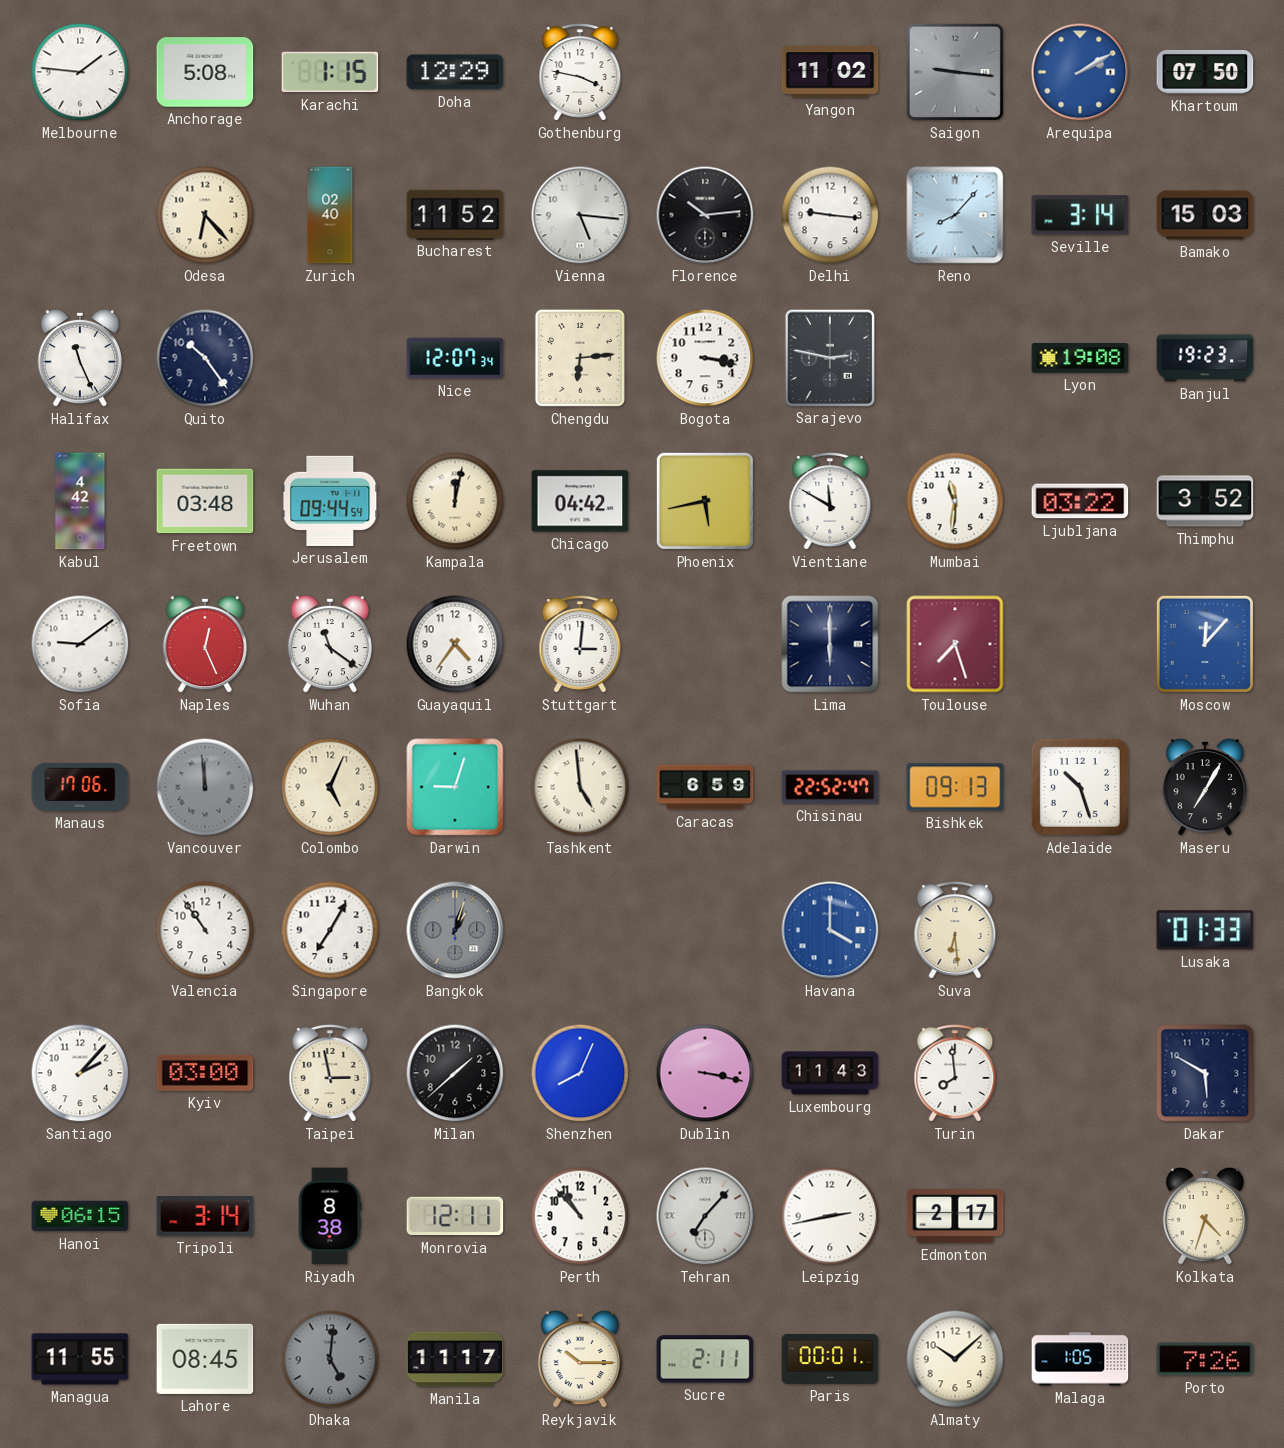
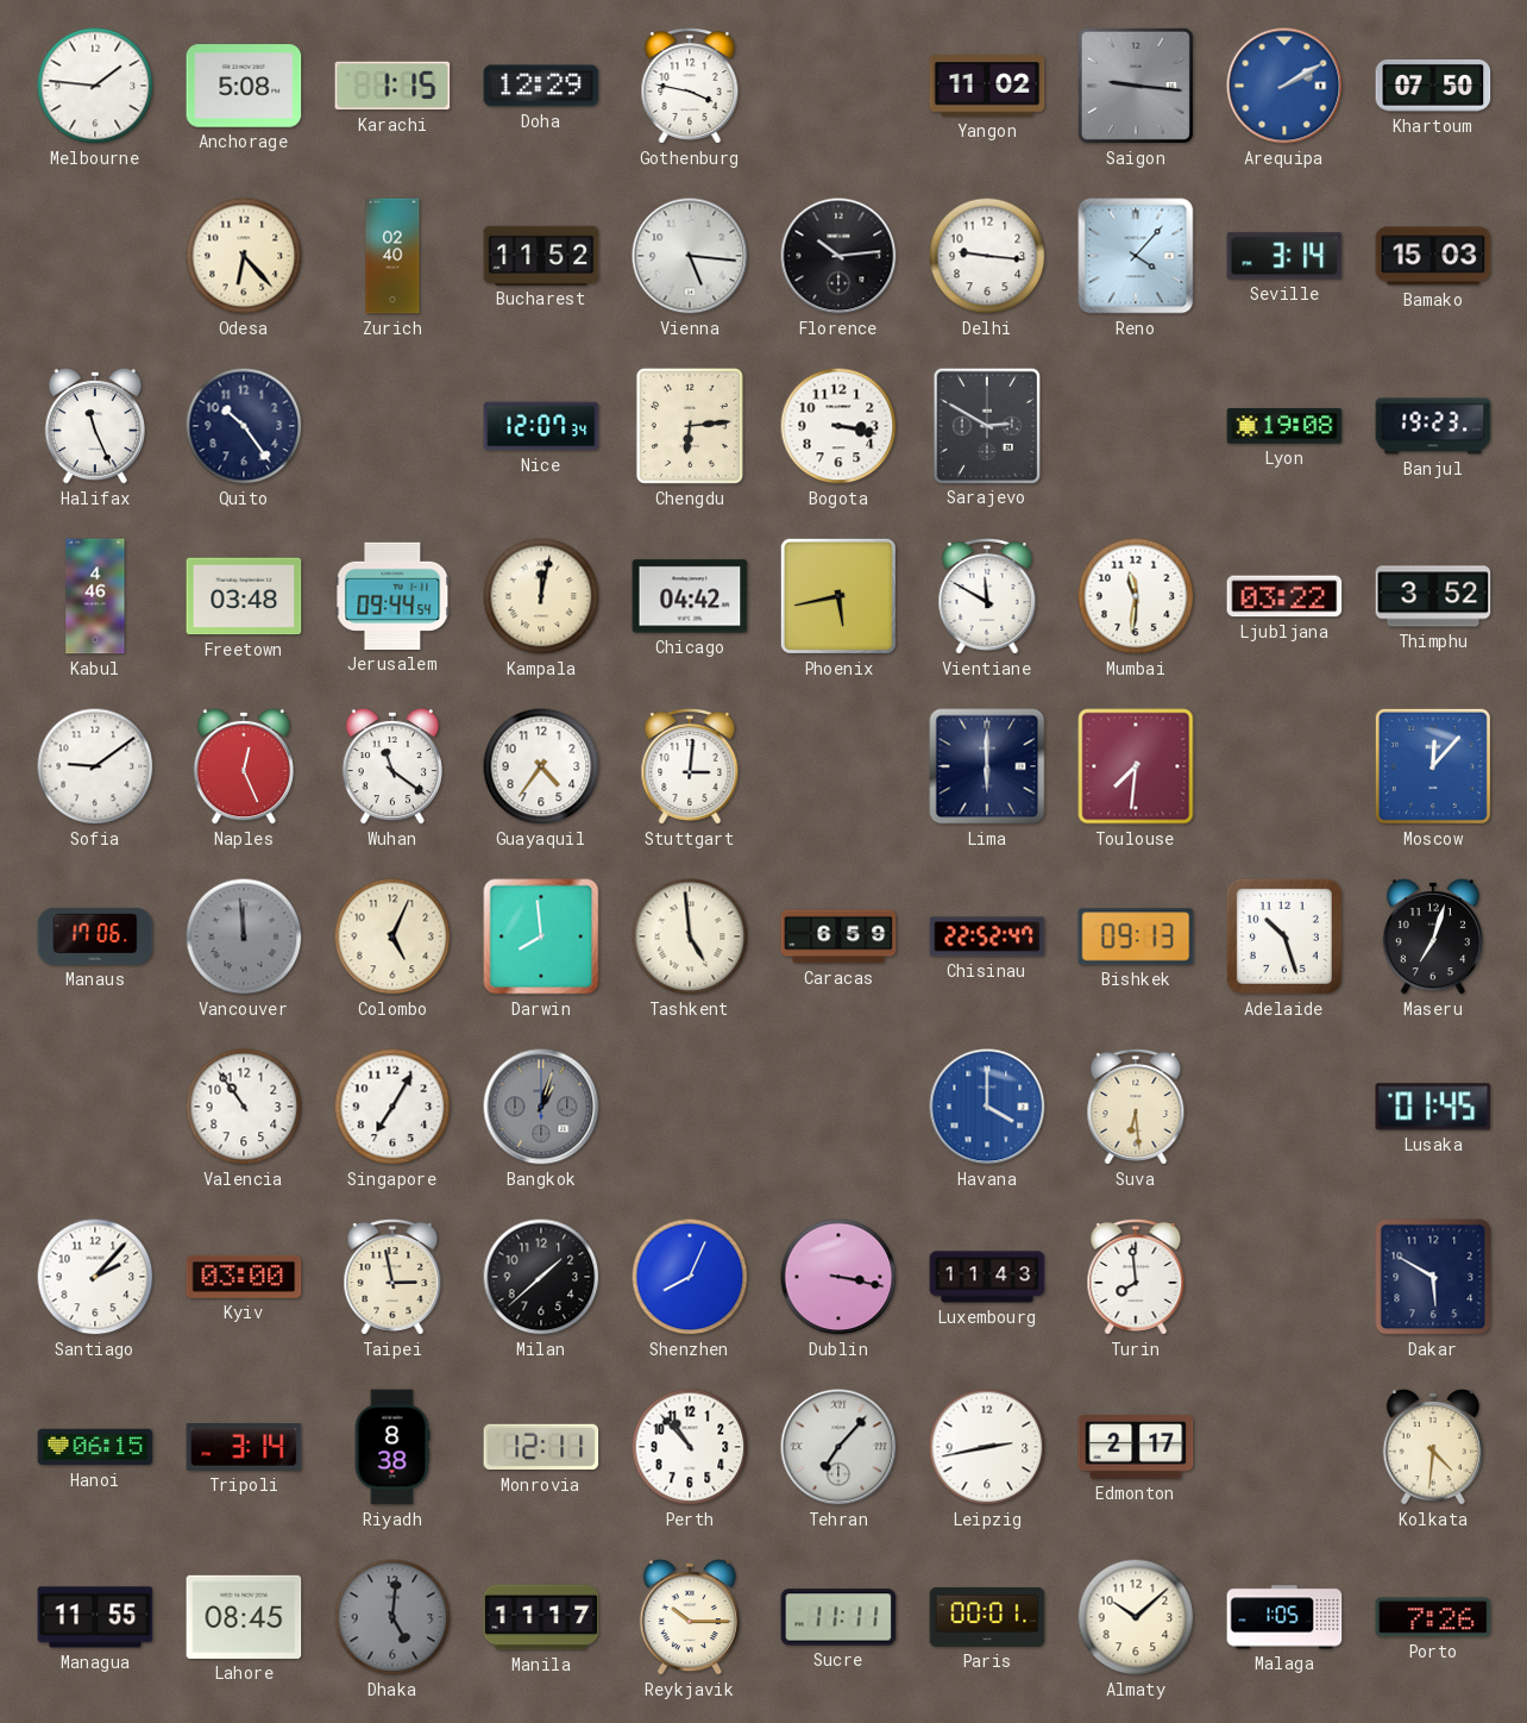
Reno: 8:07 -> 4:07
Sarajevo: 2:47 -> 2:50
Kabul: 4:42 -> 4:46
Toulouse: 7:27 -> 7:31
Darwin: 9:03 -> 7:59
Maseru: 7:05 -> 7:03
Lusaka: 01:33 -> 01:45
Kolkata: 4:33 -> 4:31
Sucre: 2:11 -> 11:11
